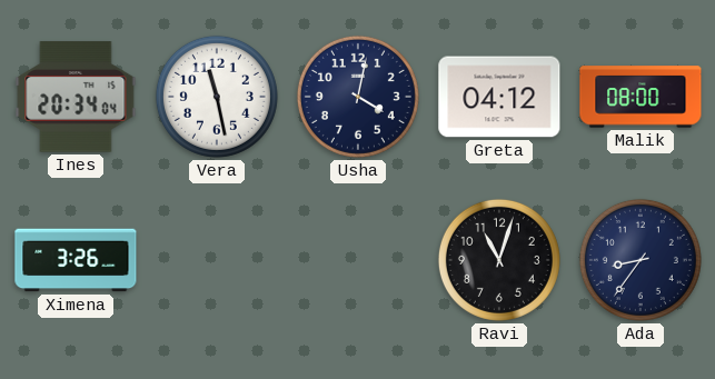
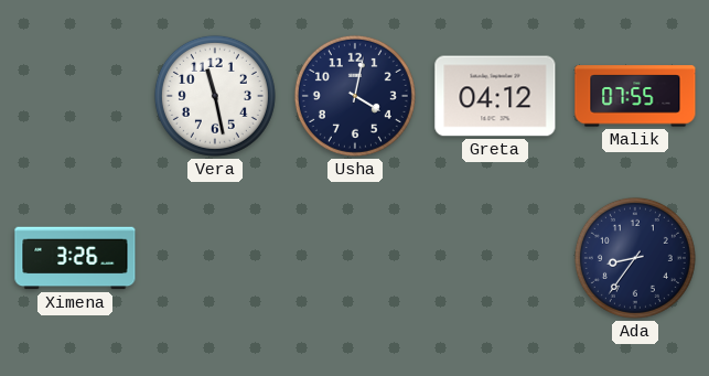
Ines: 20:34 -> none
Malik: 08:00 -> 07:55
Ravi: 11:03 -> none
